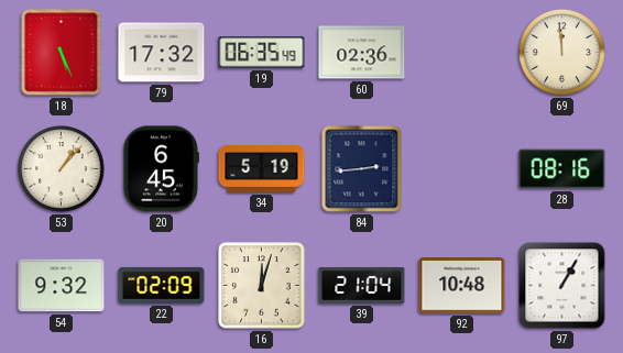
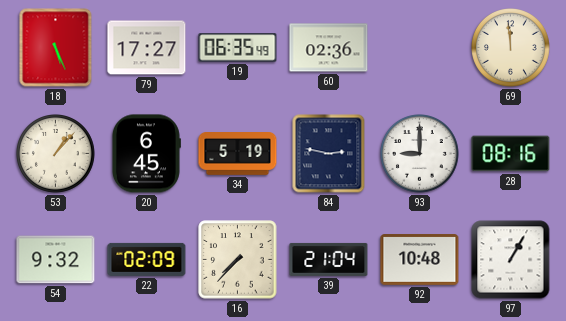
79: 17:32 -> 17:27
84: 2:44 -> 2:47
93: none -> 9:00
16: 12:03 -> 7:37
